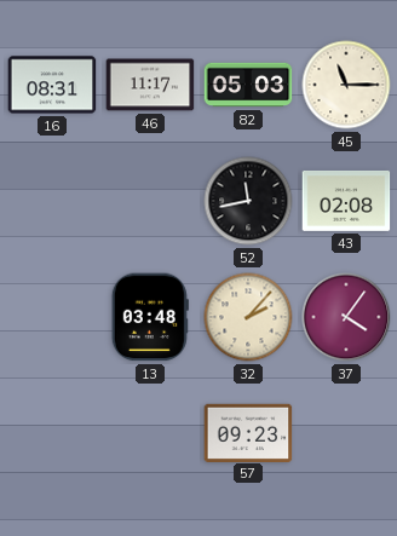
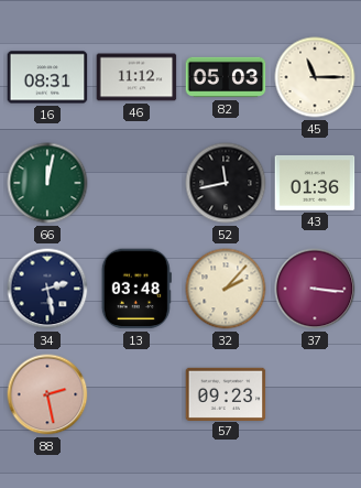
46: 11:17 -> 11:12
66: none -> 12:02
43: 02:08 -> 01:36
34: none -> 2:28
37: 4:06 -> 3:16
88: none -> 2:28
